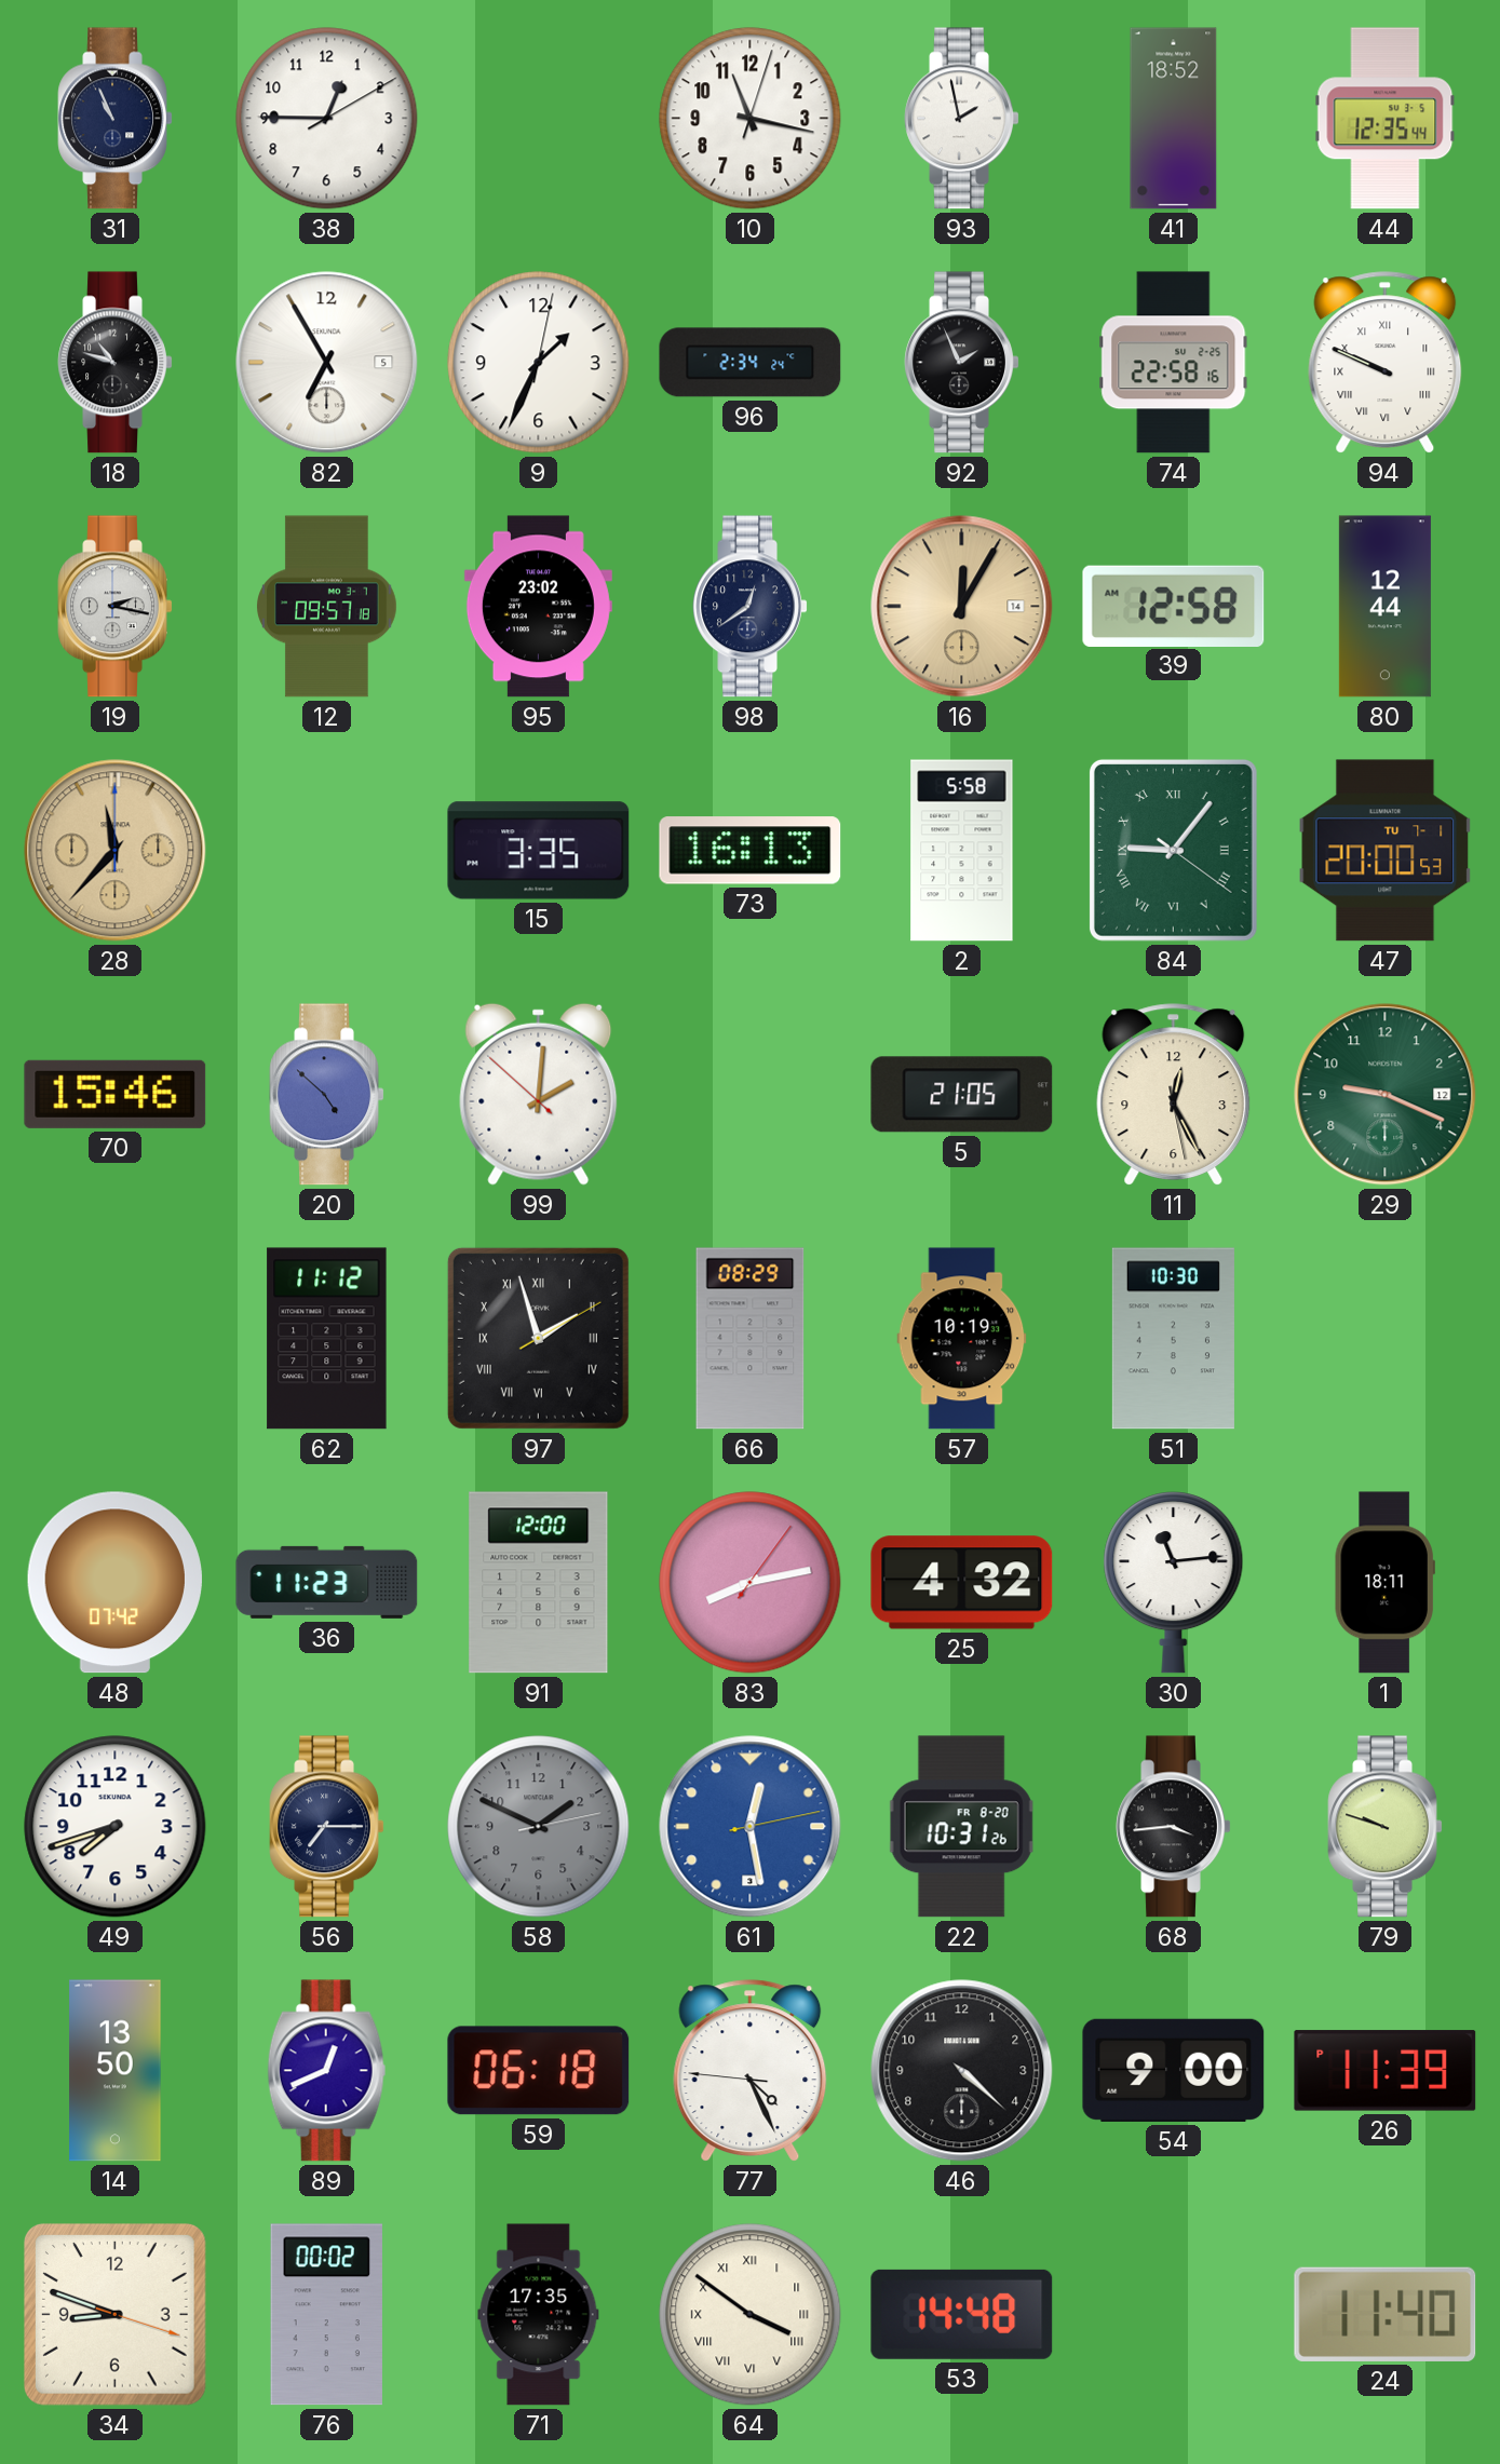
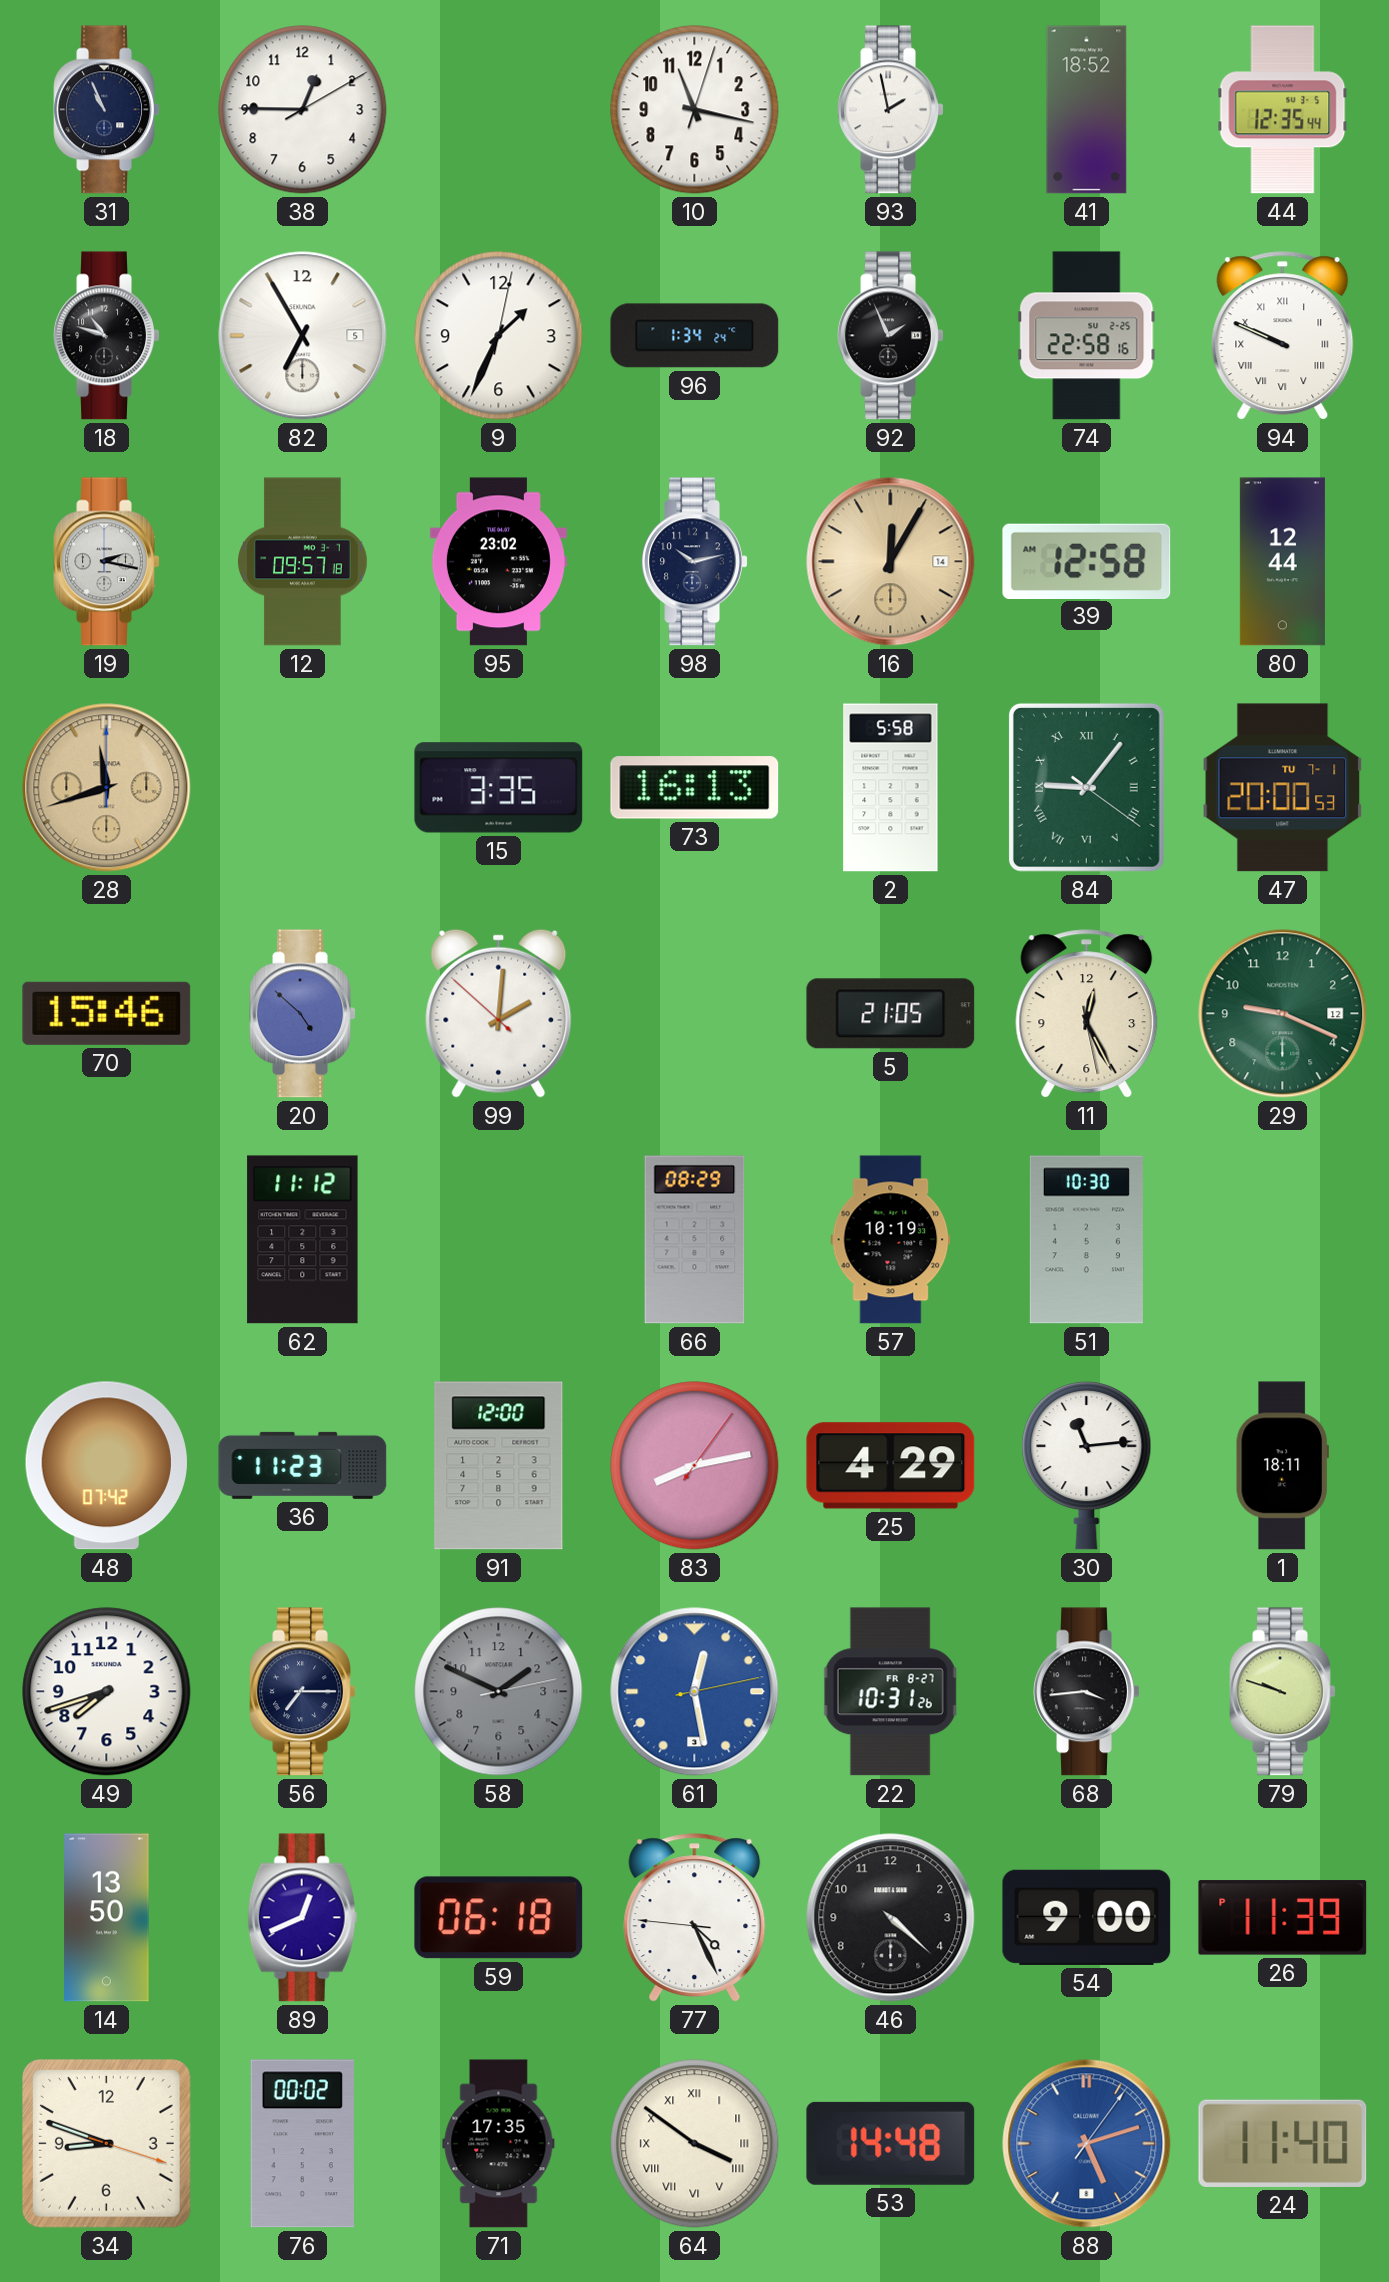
96: 2:34 -> 1:34
98: 12:39 -> 10:13
28: 11:37 -> 11:42
97: 1:57 -> none
25: 4:32 -> 4:29
22 date: FR 8-20 -> FR 8-27
88: none -> 5:12
